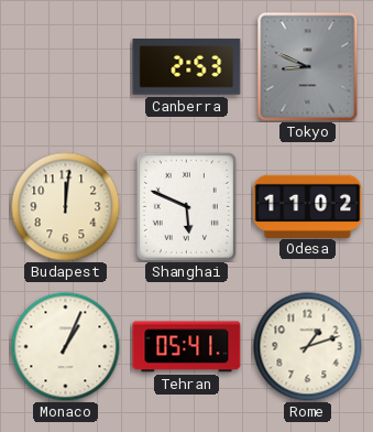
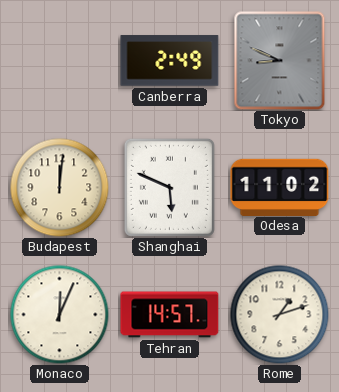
Canberra: 2:53 -> 2:49
Monaco: 1:04 -> 12:04
Tehran: 05:41 -> 14:57
